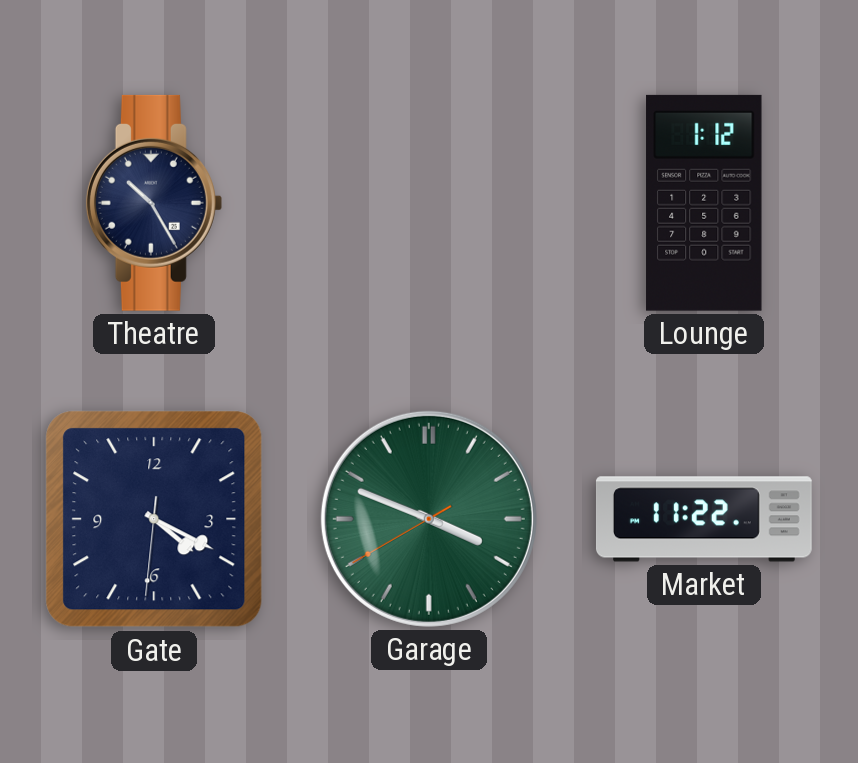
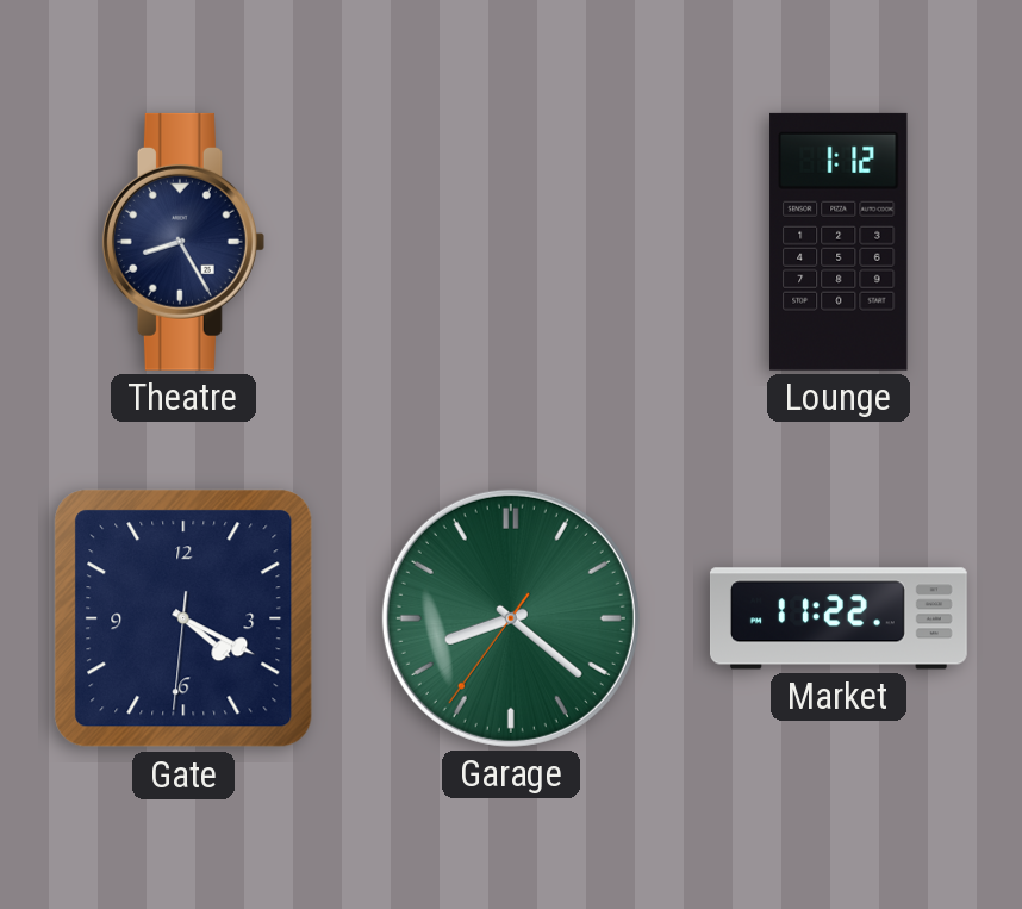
Theatre: 10:25 -> 8:25
Garage: 3:48 -> 8:21
